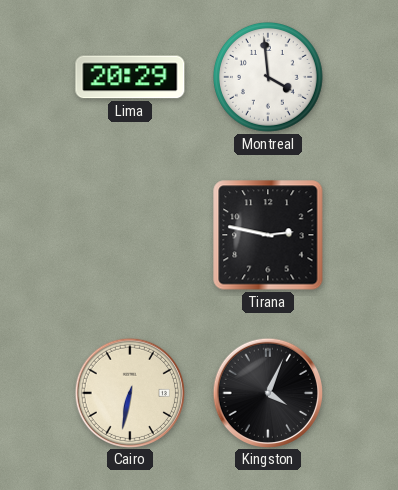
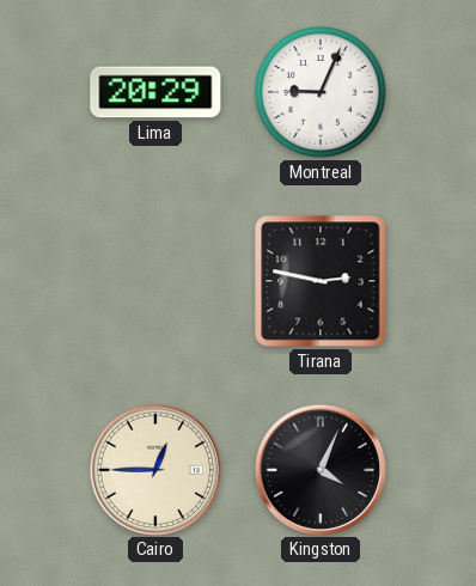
Montreal: 3:59 -> 9:04
Cairo: 6:32 -> 12:45
